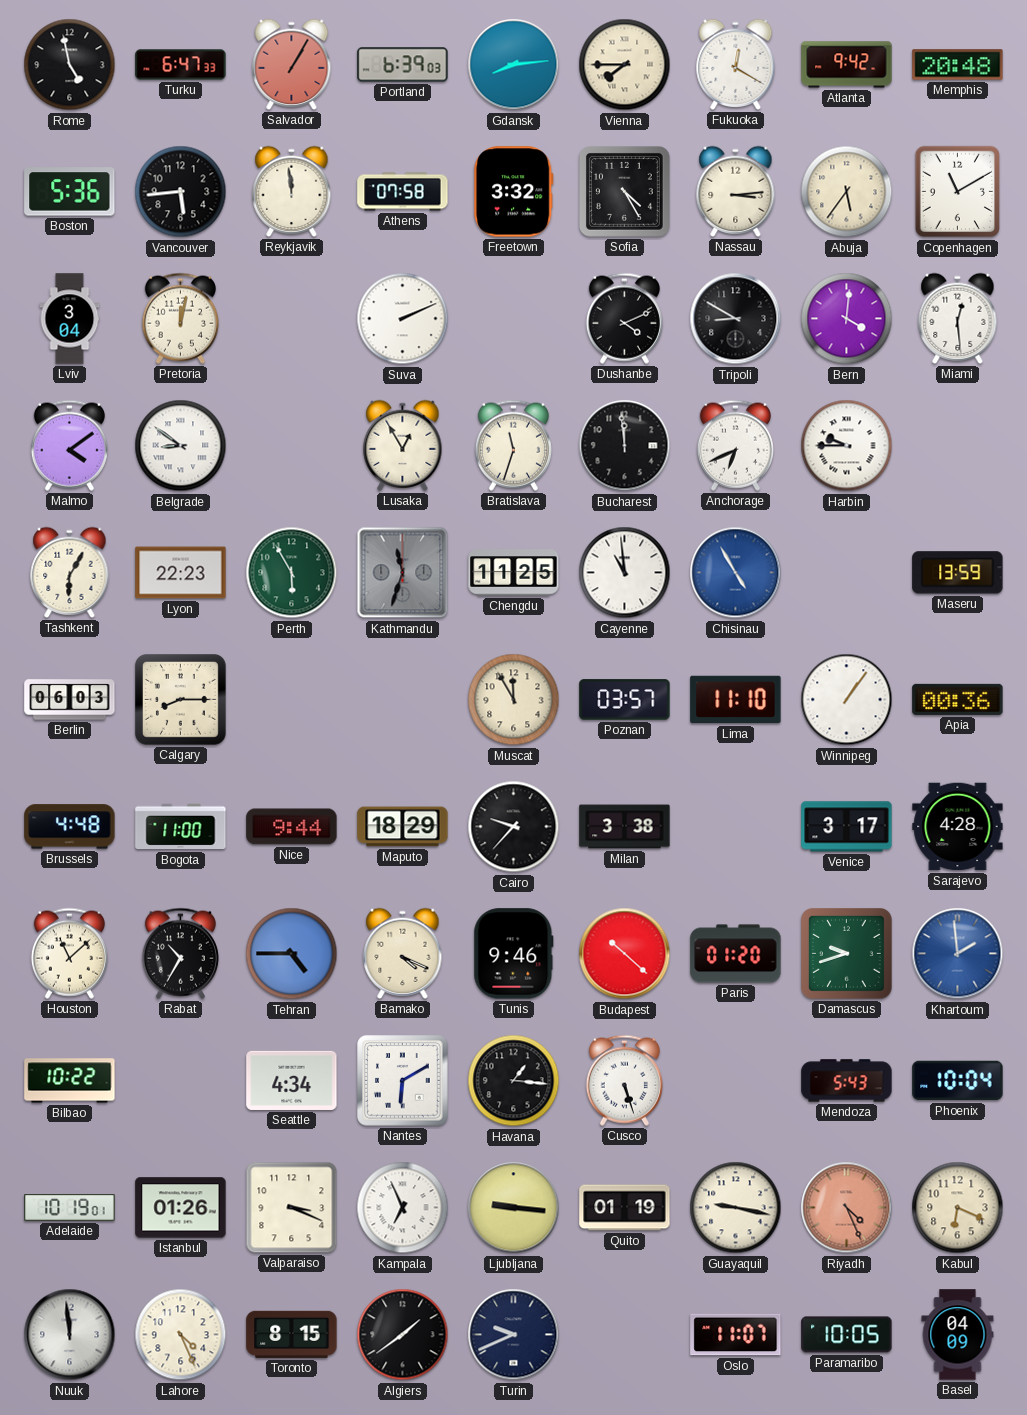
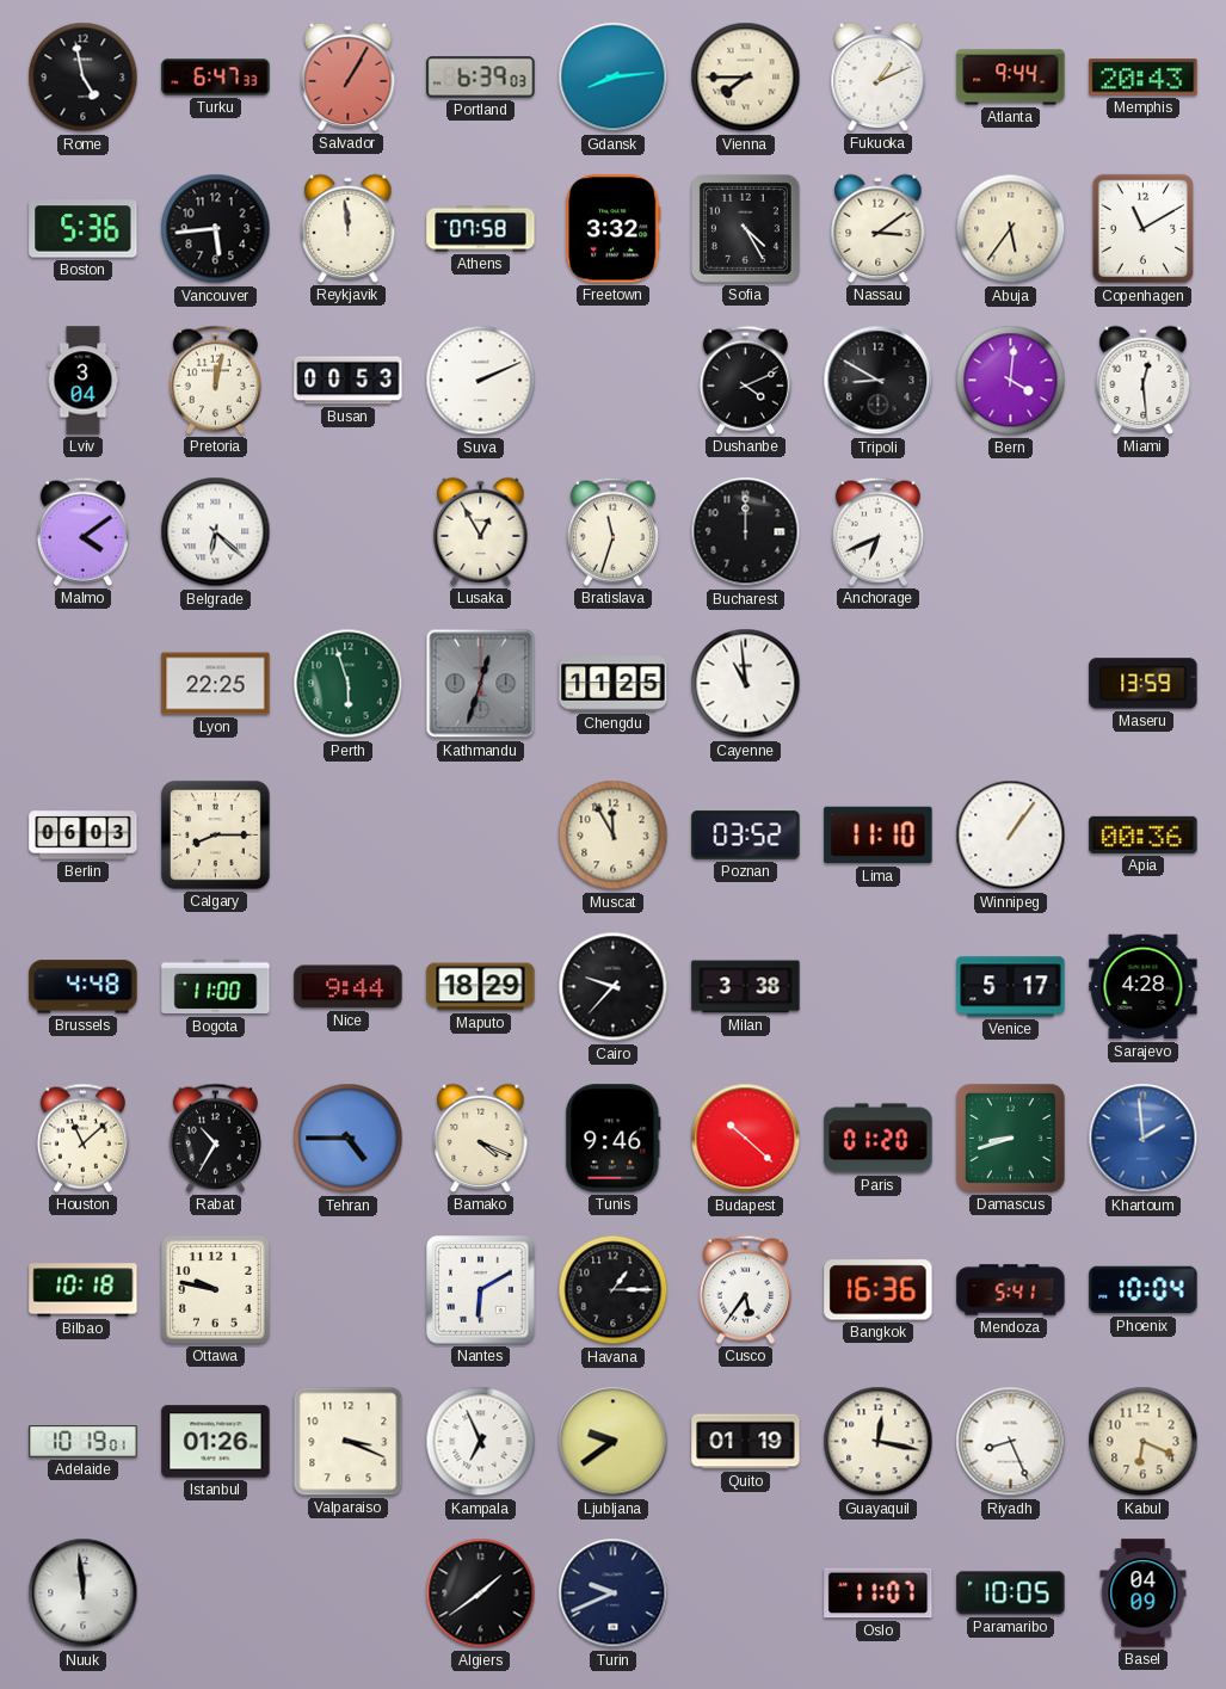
Fukuoka: 12:20 -> 1:11
Atlanta: 9:42 -> 9:44
Memphis: 20:48 -> 20:43
Nassau: 3:14 -> 3:09
Busan: none -> 00:53
Belgrade: 8:51 -> 6:22
Bucharest: 11:59 -> 12:00
Harbin: 9:45 -> none
Tashkent: 6:05 -> none
Lyon: 22:23 -> 22:25
Perth: 5:55 -> 5:57
Kathmandu: 11:33 -> 12:33
Chisinau: 4:55 -> none
Poznan: 03:57 -> 03:52
Venice: 3:17 -> 5:17
Damascus: 9:42 -> 8:42
Bilbao: 10:22 -> 10:18
Ottawa: none -> 9:47
Seattle: 4:34 -> none
Havana: 1:16 -> 1:15
Cusco: 5:27 -> 5:36
Bangkok: none -> 16:36
Mendoza: 5:43 -> 5:41
Ljubljana: 9:16 -> 9:39
Guayaquil: 9:17 -> 12:17
Riyadh: 4:26 -> 8:26
Riyadh dial: salmon -> white
Lahore: 4:26 -> none
Toronto: 8:15 -> none
